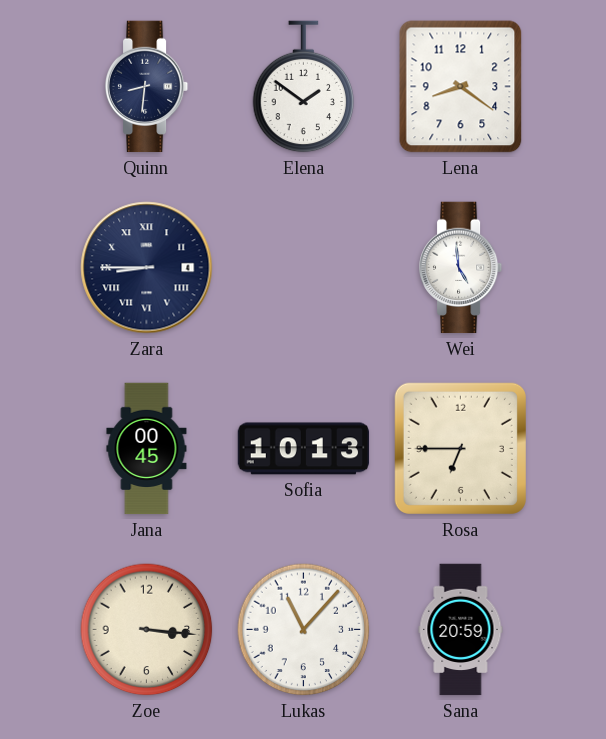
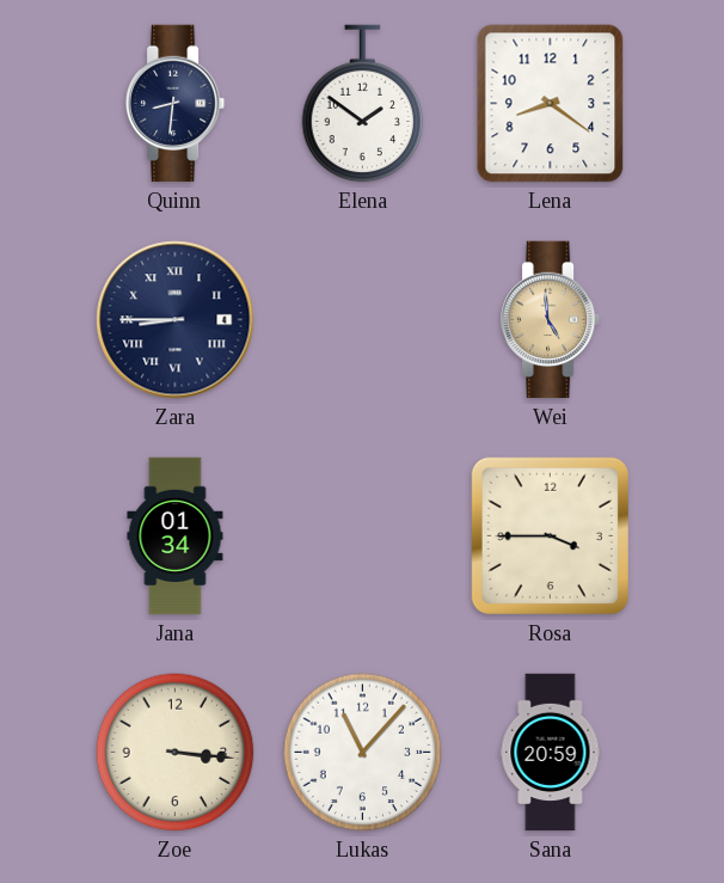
Wei dial: white -> champagne
Jana: 00:45 -> 01:34
Sofia: 10:13 -> none
Rosa: 6:45 -> 3:45
